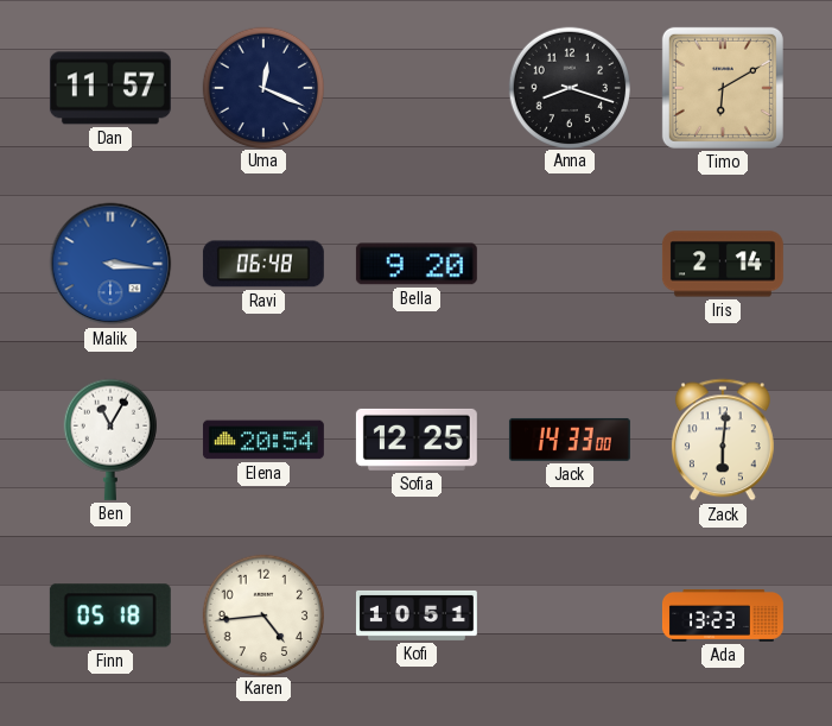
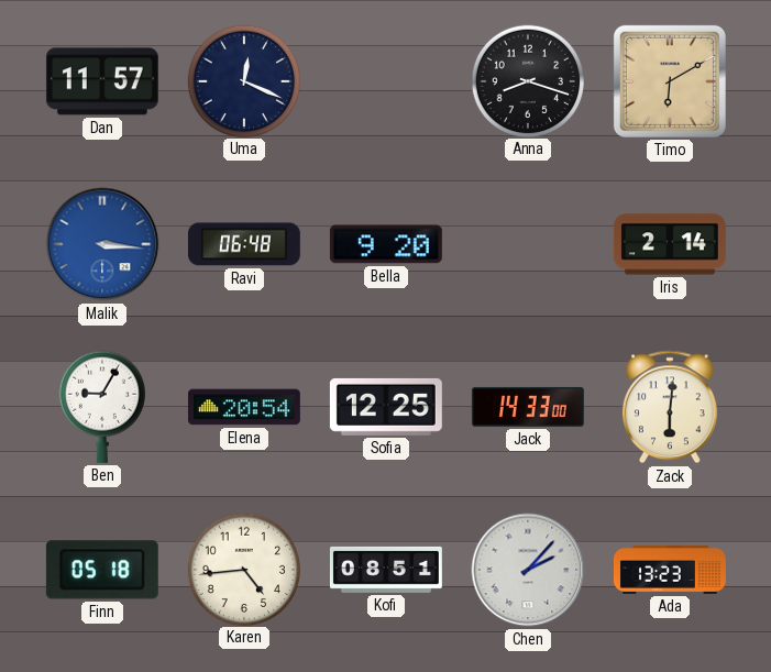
Ben: 11:05 -> 9:05
Kofi: 10:51 -> 08:51
Chen: none -> 2:07
